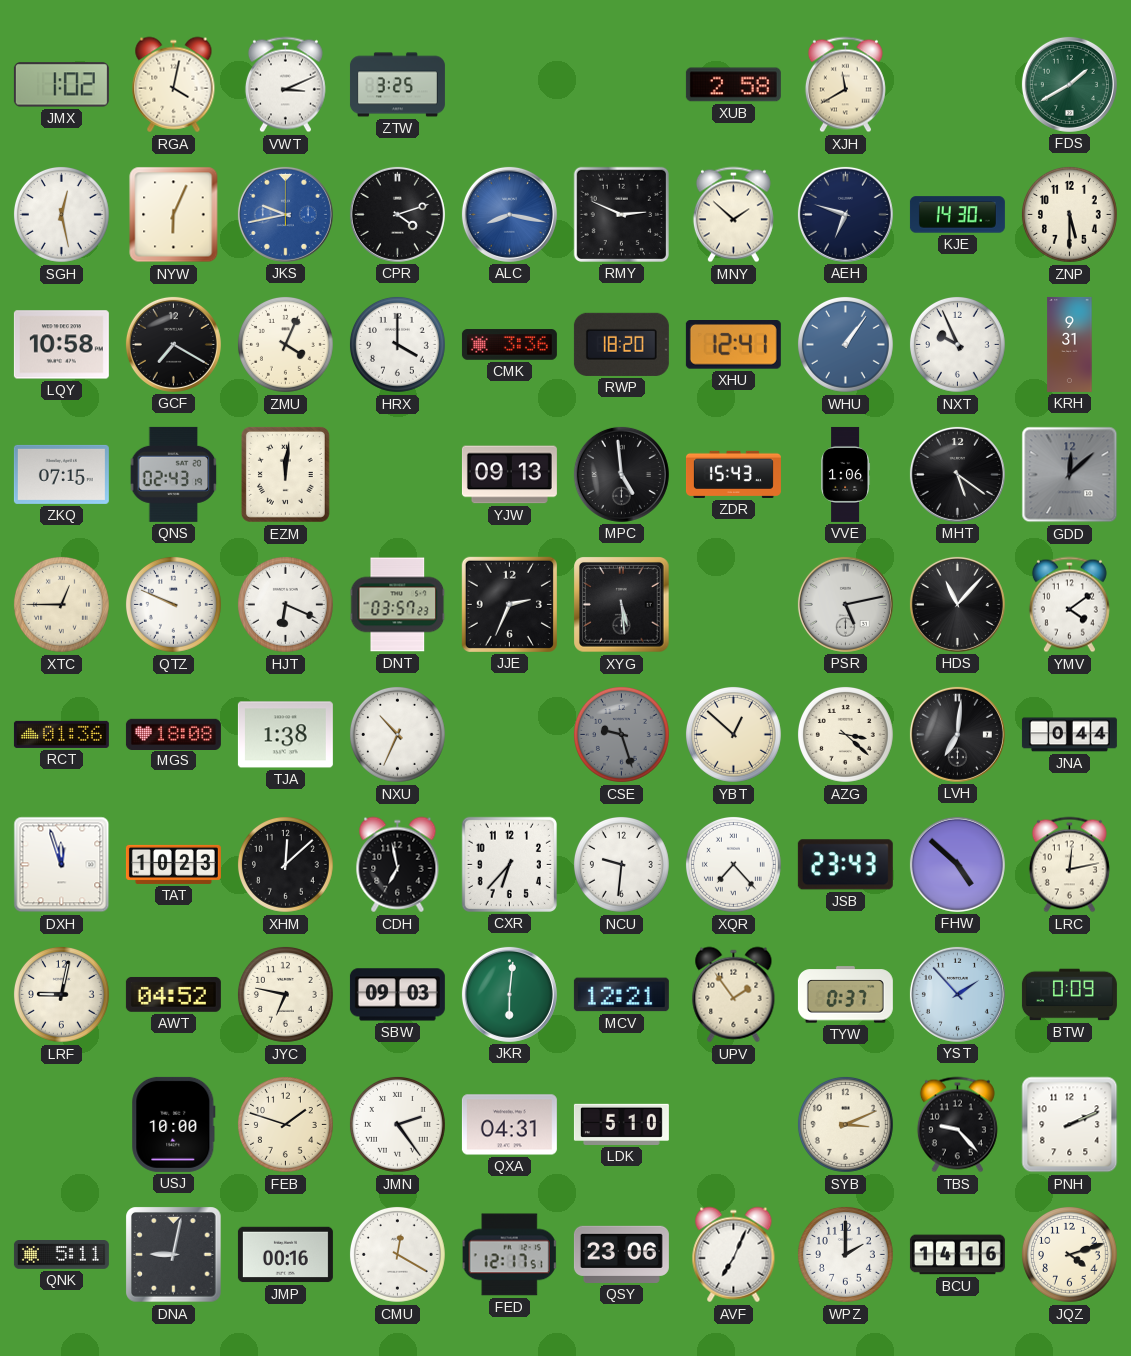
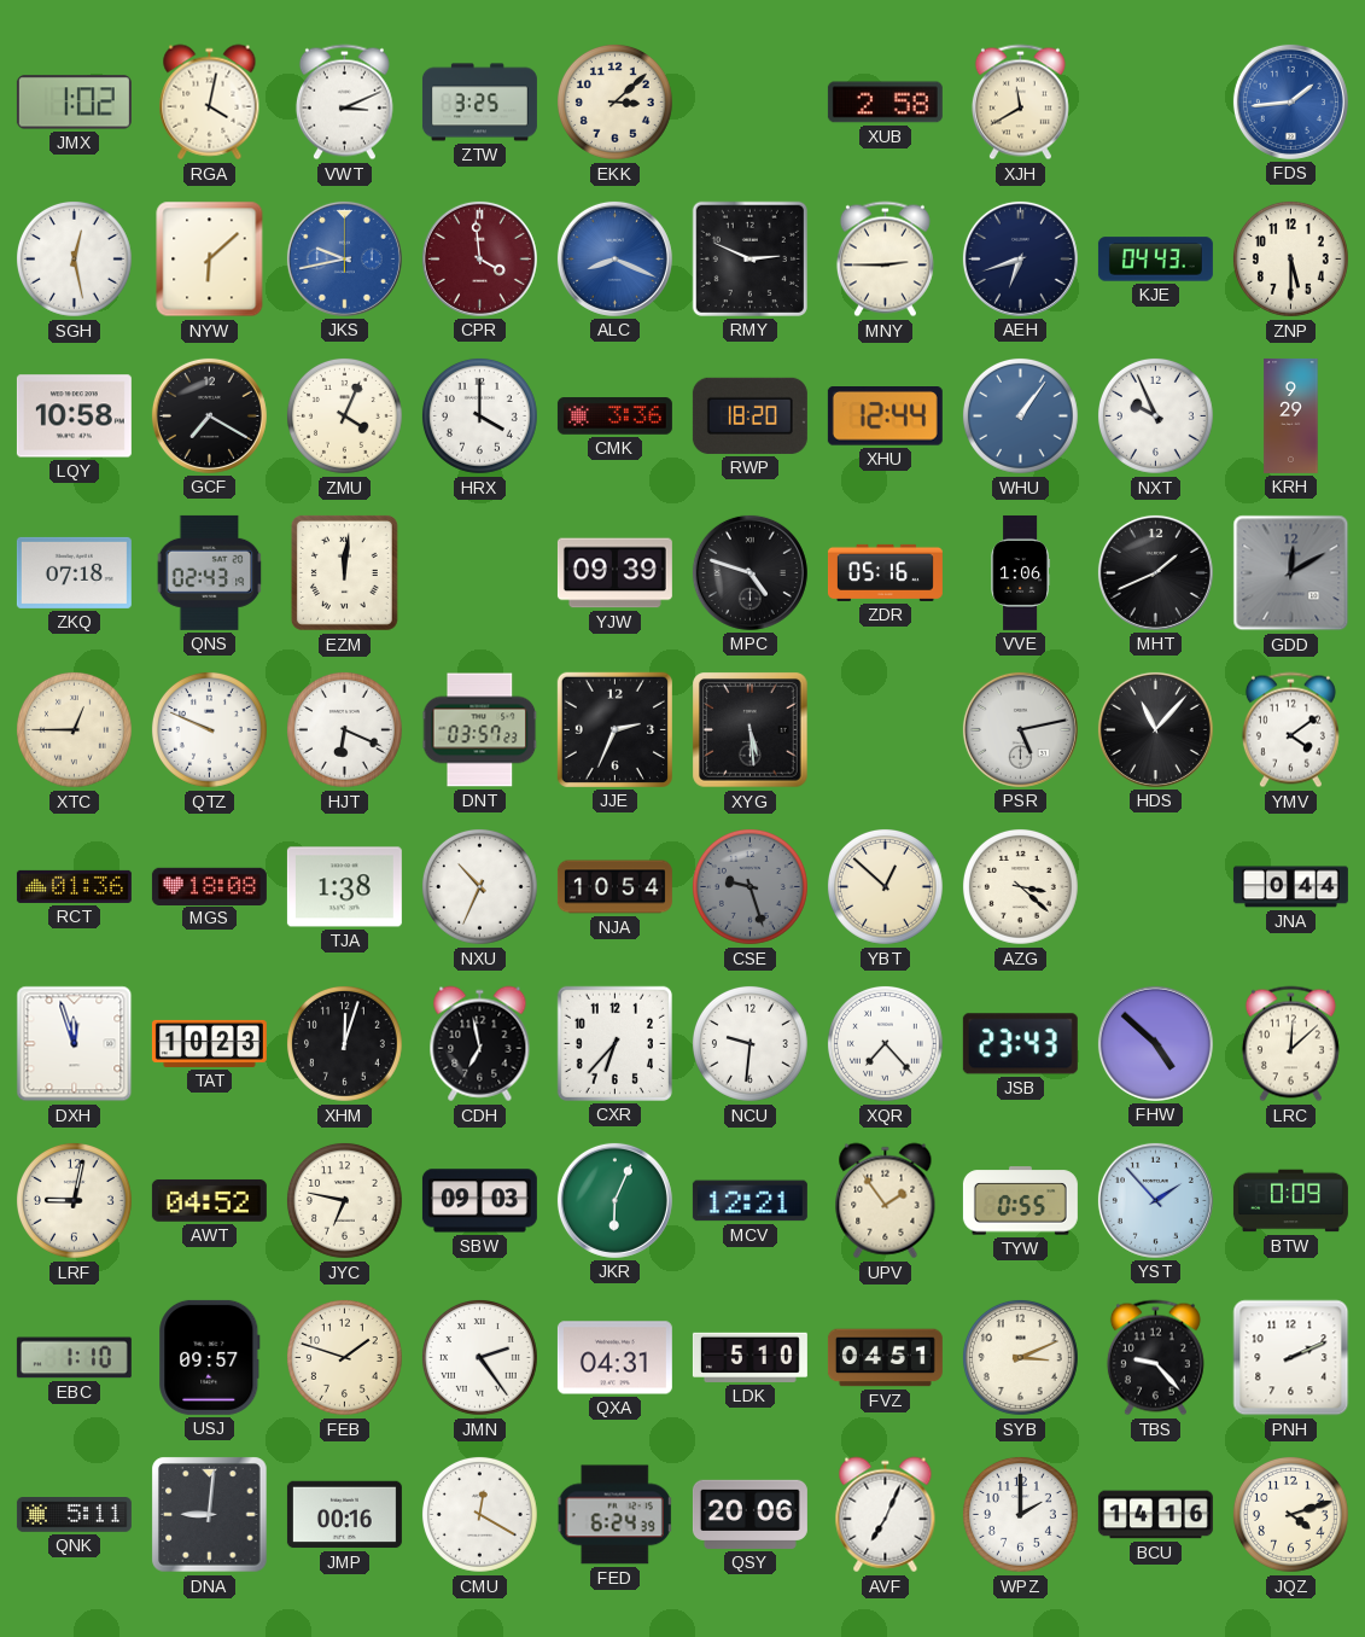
EKK: none -> 3:08
FDS: 1:40 -> 1:44
FDS dial: green -> blue
NYW: 6:04 -> 6:08
CPR: 4:12 -> 3:59
CPR dial: black -> burgundy
ALC: 8:17 -> 8:19
MNY: 1:52 -> 2:45
AEH: 6:48 -> 6:42
KJE: 14:30 -> 04:43
XHU: 12:41 -> 12:44
KRH: 9:31 -> 9:29
ZKQ: 07:15 -> 07:18
YJW: 09:13 -> 09:39
MPC: 4:59 -> 4:48
ZDR: 15:43 -> 05:16
MHT: 5:21 -> 1:41
GDD: 12:08 -> 12:10
NJA: none -> 10:54
LVH: 7:01 -> none
XHM: 12:08 -> 12:03
LRC: 12:13 -> 12:08
JKR: 6:01 -> 6:04
TYW: 0:37 -> 0:55
EBC: none -> 1:10
USJ: 10:00 -> 09:57
FVZ: none -> 04:51
DNA: 9:02 -> 9:01
FED: 12:17 -> 6:24
QSY: 23:06 -> 20:06
